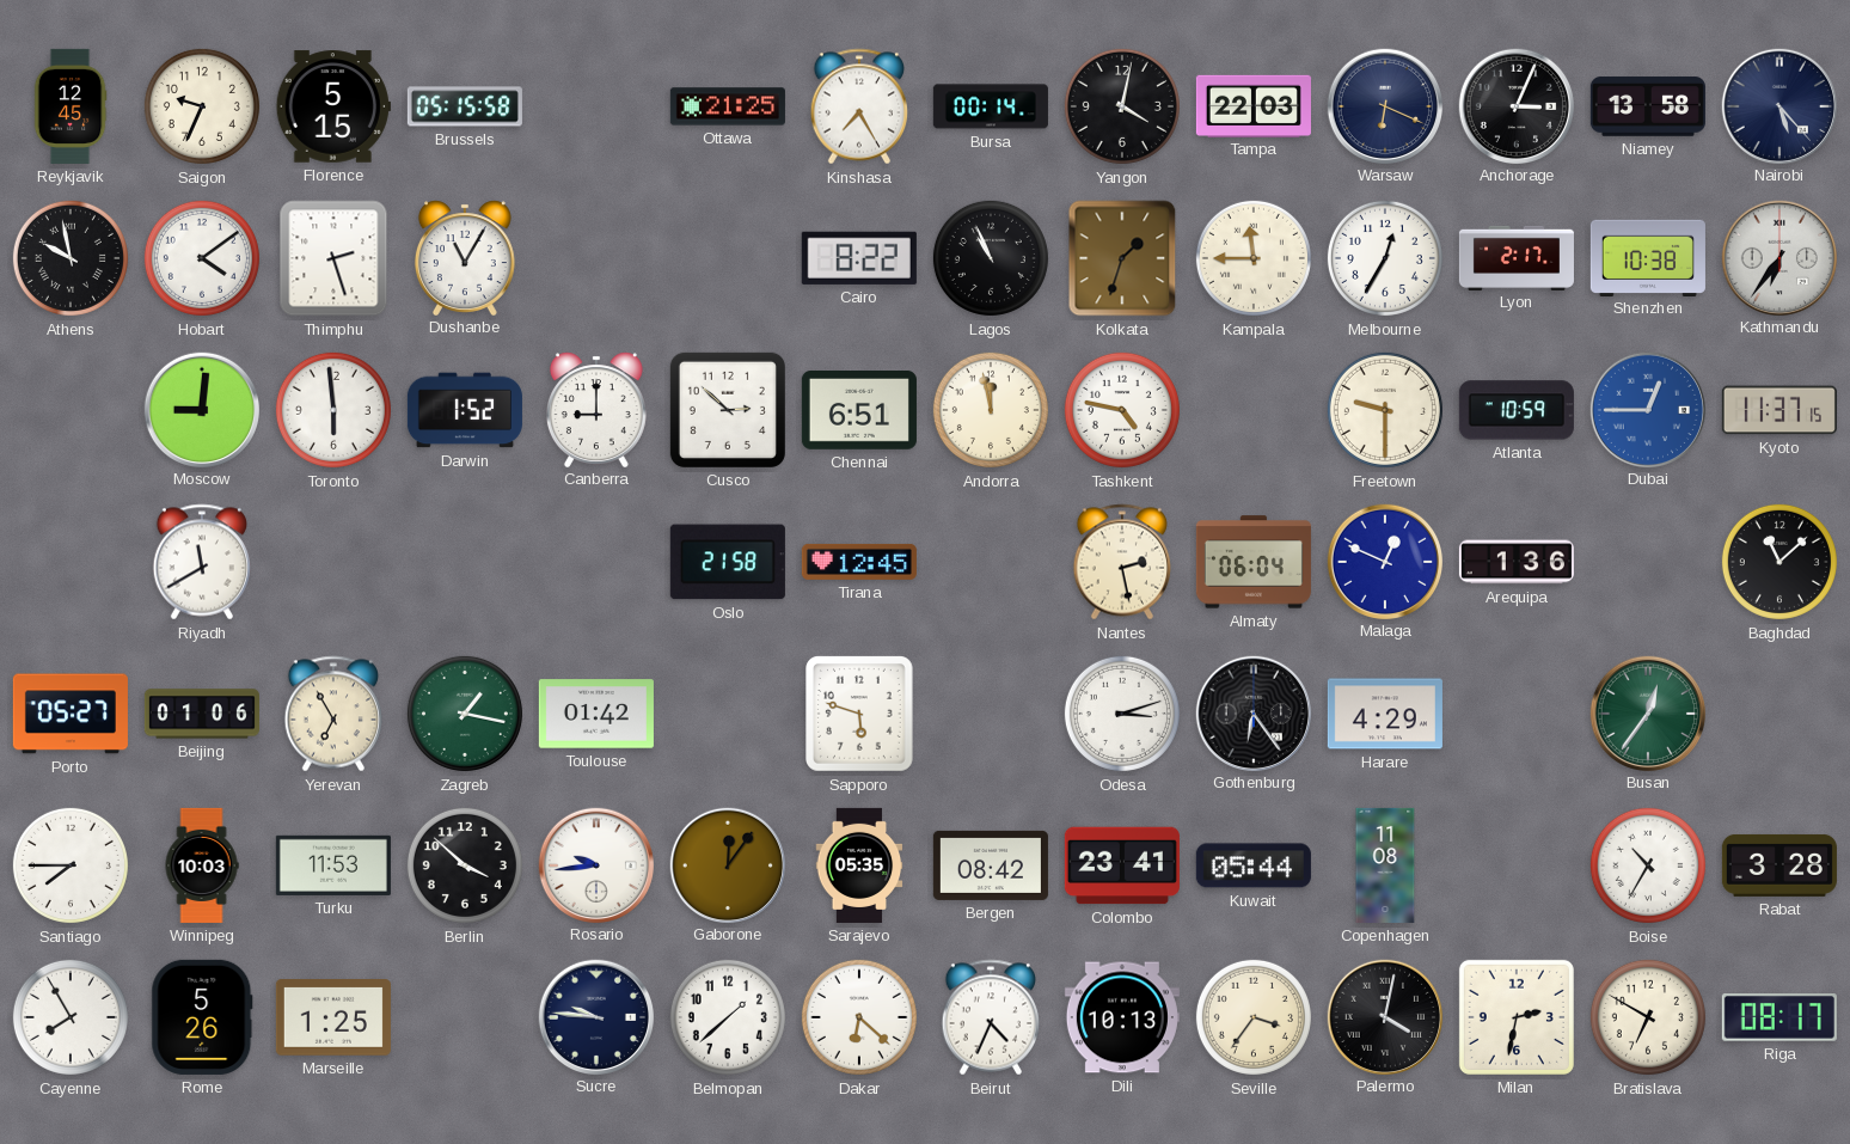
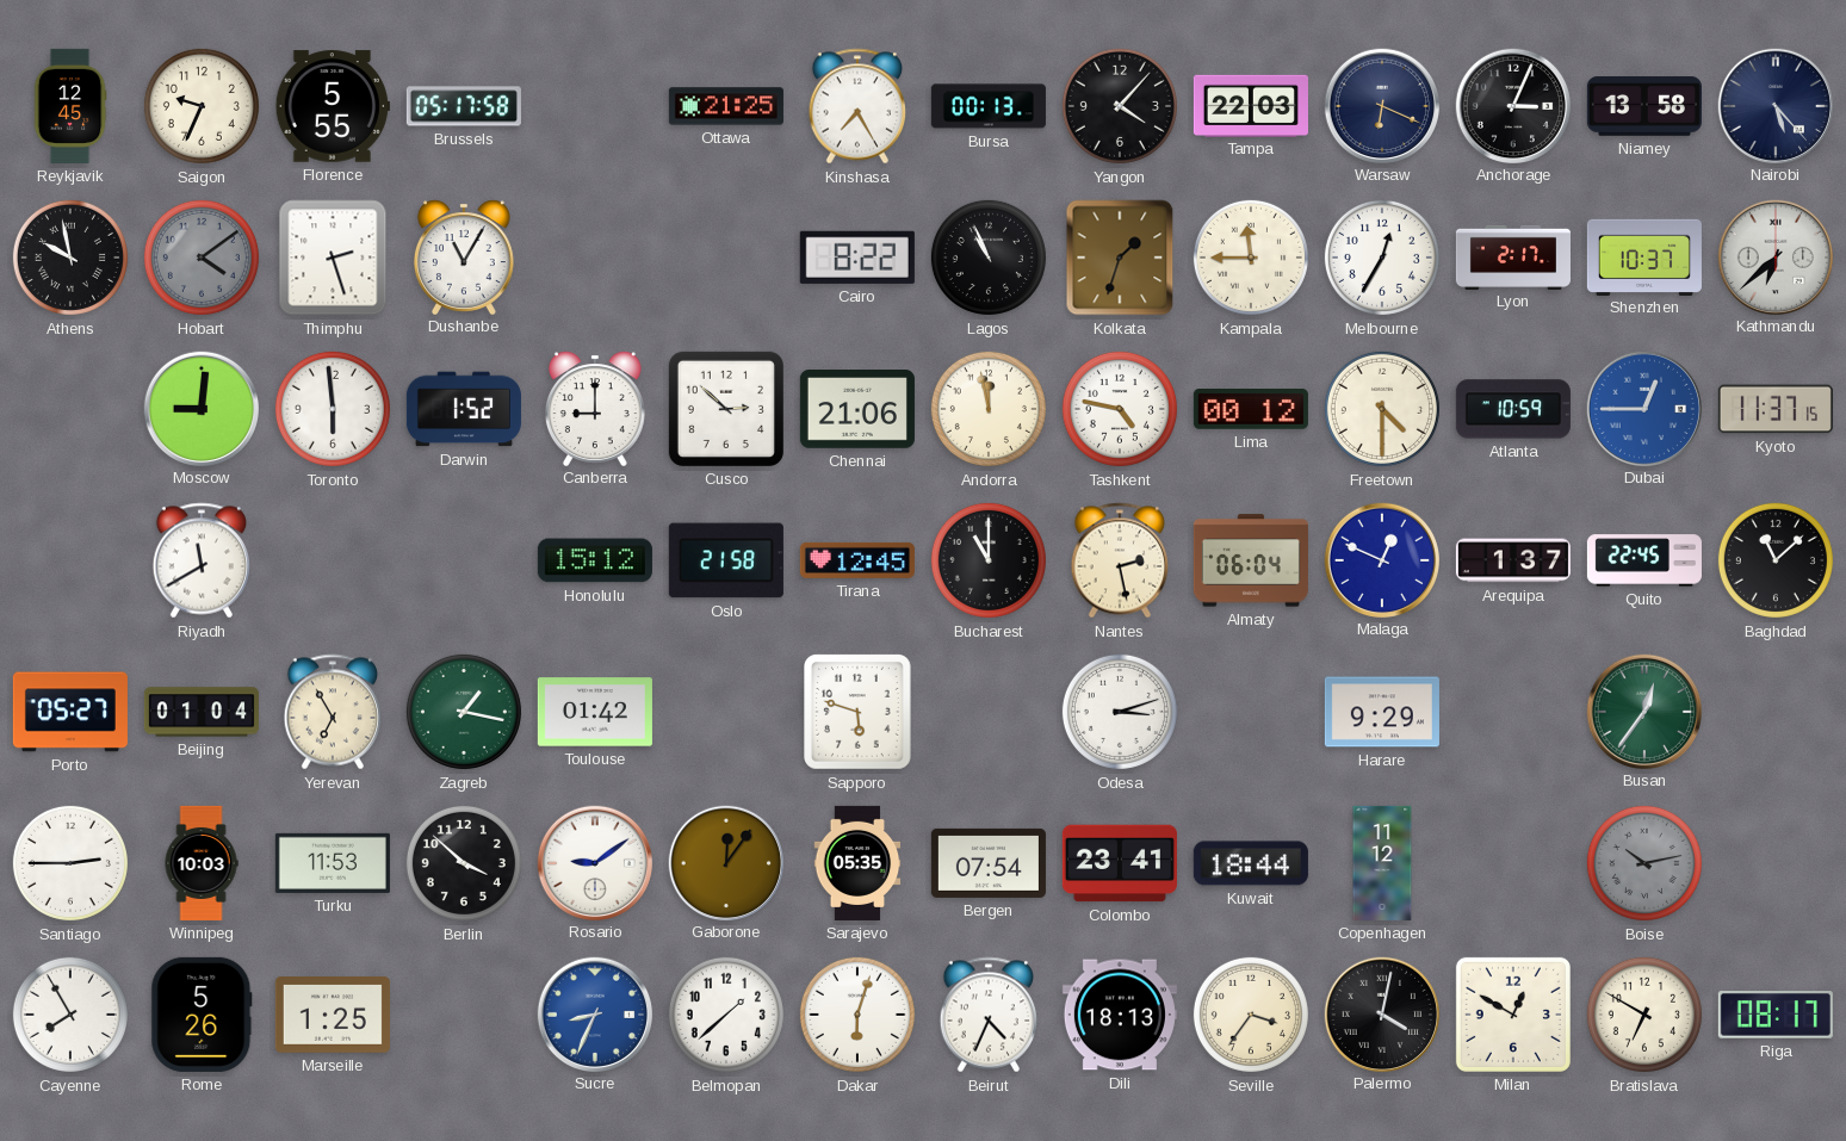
Florence: 5:15 -> 5:55
Brussels: 05:15 -> 05:17
Bursa: 00:14 -> 00:13
Yangon: 4:02 -> 4:07
Hobart dial: white -> grey
Shenzhen: 10:38 -> 10:37
Kathmandu: 6:36 -> 6:38
Chennai: 6:51 -> 21:06
Lima: none -> 00:12
Freetown: 9:30 -> 4:30
Honolulu: none -> 15:12
Bucharest: none -> 11:00
Arequipa: 1:36 -> 1:37
Quito: none -> 22:45
Beijing: 01:06 -> 01:04
Gothenburg: 6:24 -> none
Harare: 4:29 -> 9:29
Santiago: 7:45 -> 2:45
Rosario: 9:44 -> 9:09
Bergen: 08:42 -> 07:54
Kuwait: 05:44 -> 18:44
Copenhagen: 11:08 -> 11:12
Boise: 10:35 -> 10:13
Boise dial: white -> grey
Rabat: 3:28 -> none
Sucre: 9:46 -> 8:34
Sucre dial: navy -> blue
Dakar: 6:22 -> 6:03
Dili: 10:13 -> 18:13
Milan: 2:32 -> 12:50
